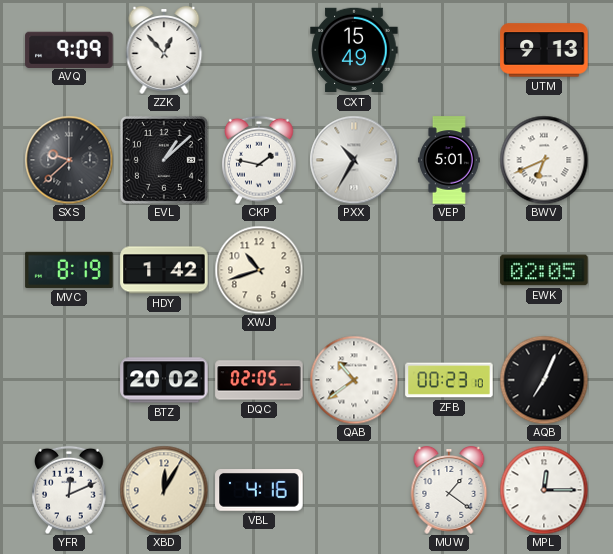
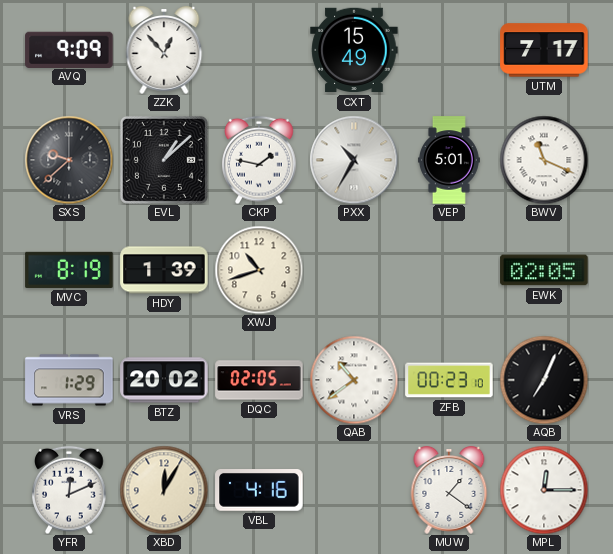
UTM: 9:13 -> 7:17
BWV: 6:41 -> 11:19
HDY: 1:42 -> 1:39
VRS: none -> 1:29
